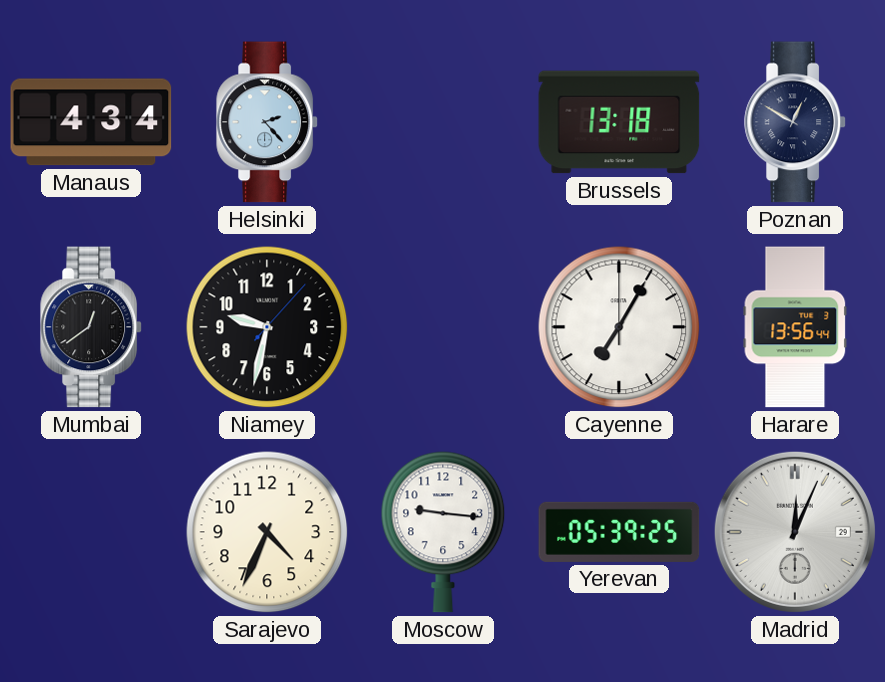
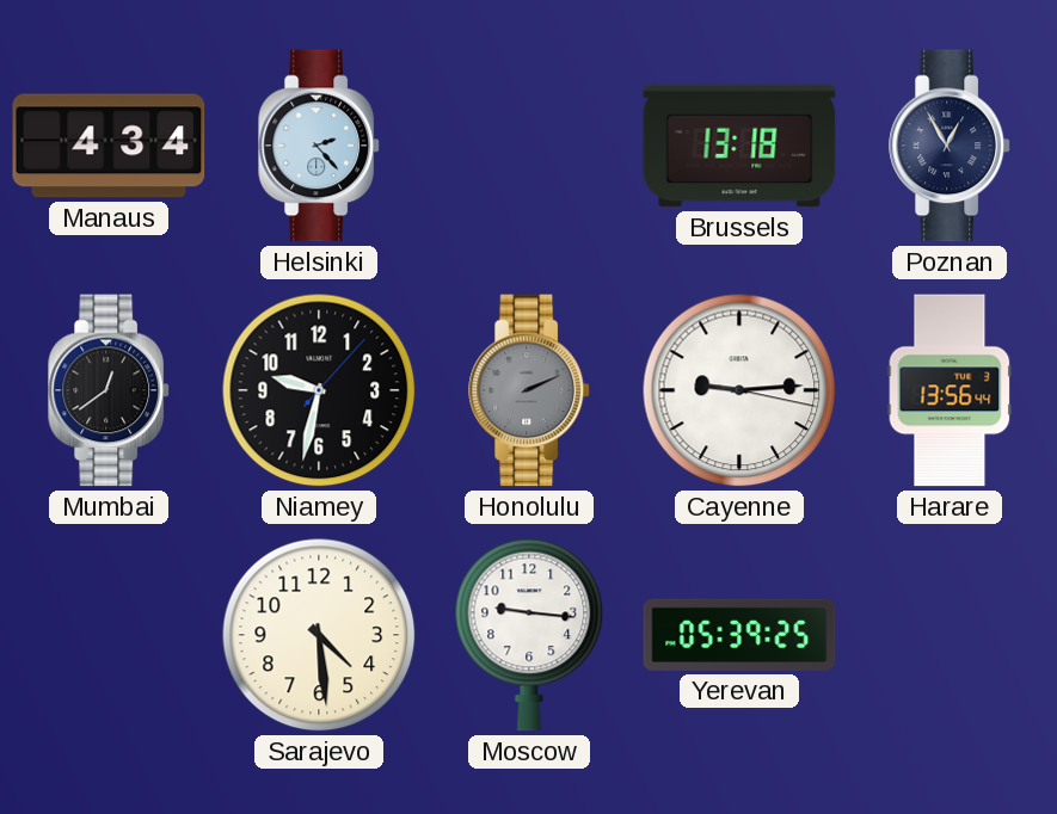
Poznan: 12:50 -> 12:55
Honolulu: none -> 2:11
Cayenne: 7:05 -> 9:14
Sarajevo: 4:34 -> 4:29
Madrid: 12:04 -> none
